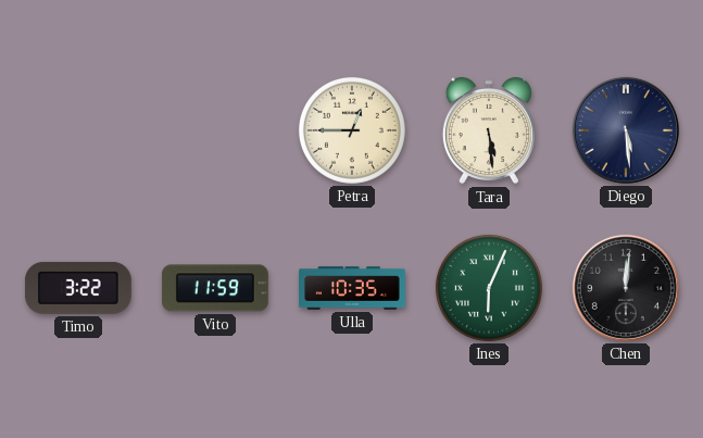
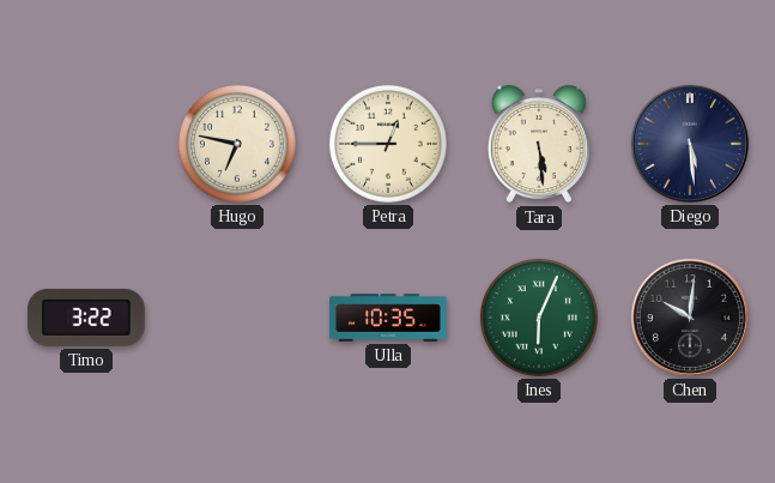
Hugo: none -> 6:47
Vito: 11:59 -> none
Chen: 12:01 -> 10:01
